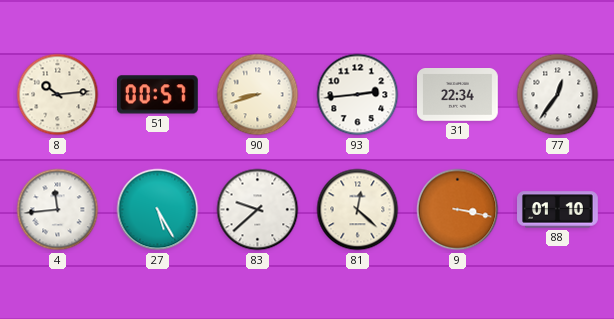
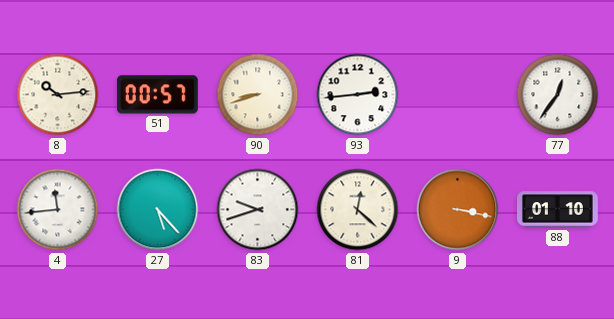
31: 22:34 -> none
27: 5:25 -> 5:23
83: 9:38 -> 9:42
